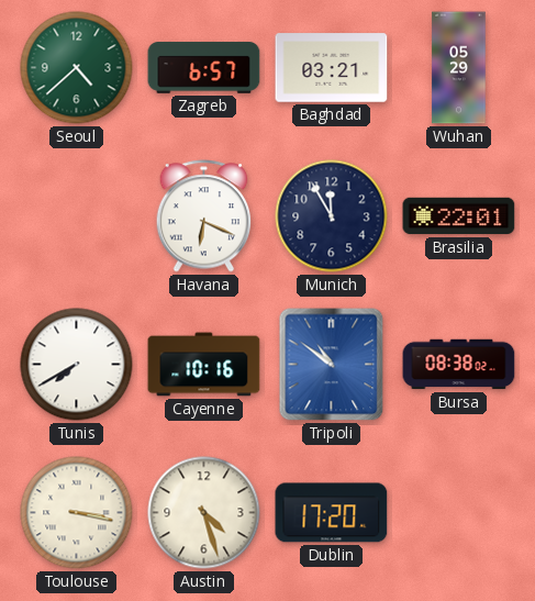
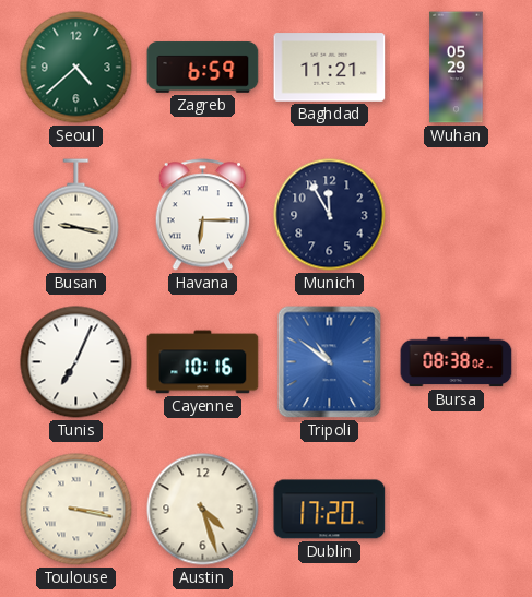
Zagreb: 6:57 -> 6:59
Baghdad: 03:21 -> 11:21
Busan: none -> 9:17
Havana: 6:19 -> 6:15
Brasilia: 22:01 -> none
Tunis: 7:40 -> 7:04
